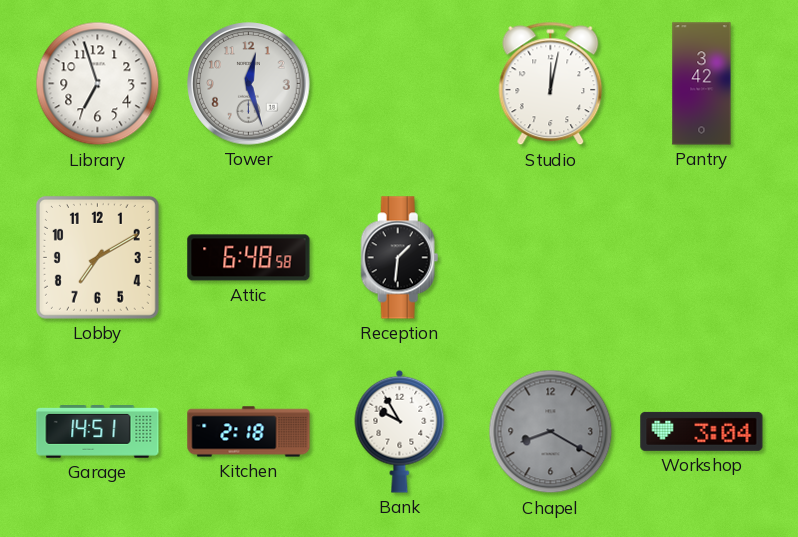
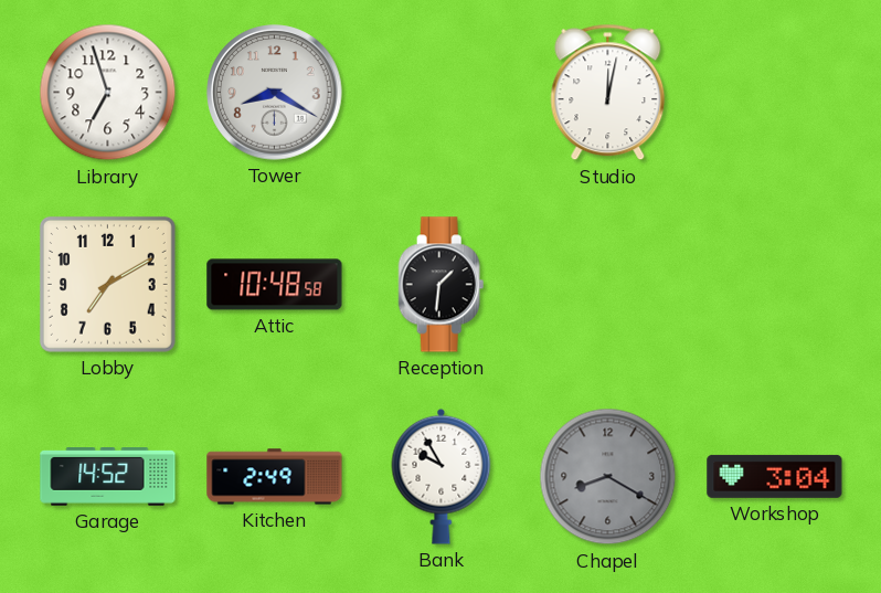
Tower: 12:27 -> 8:20
Pantry: 3:42 -> none
Attic: 6:48 -> 10:48
Garage: 14:51 -> 14:52
Kitchen: 2:18 -> 2:49
